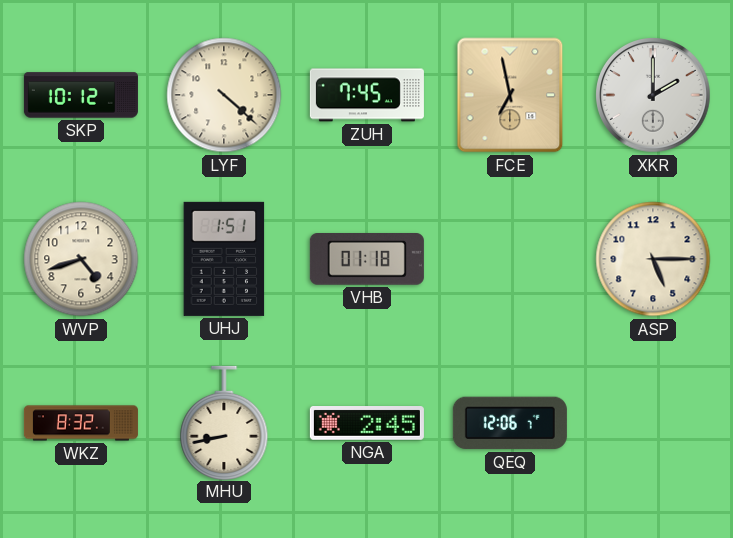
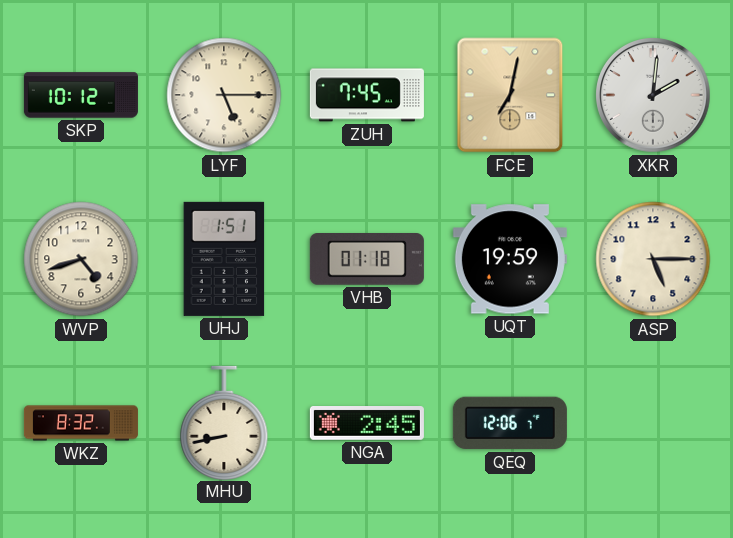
LYF: 4:22 -> 5:15
FCE: 6:58 -> 7:02
XKR: 2:00 -> 2:01
UQT: none -> 19:59
